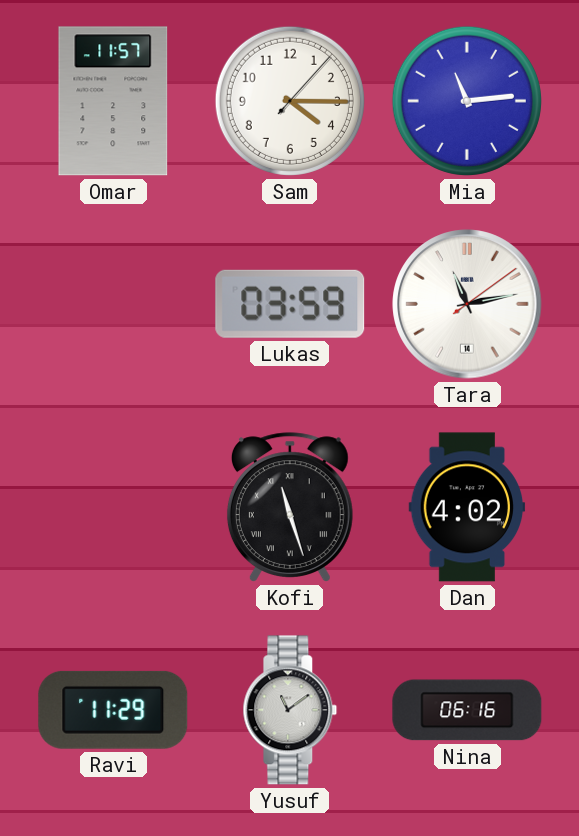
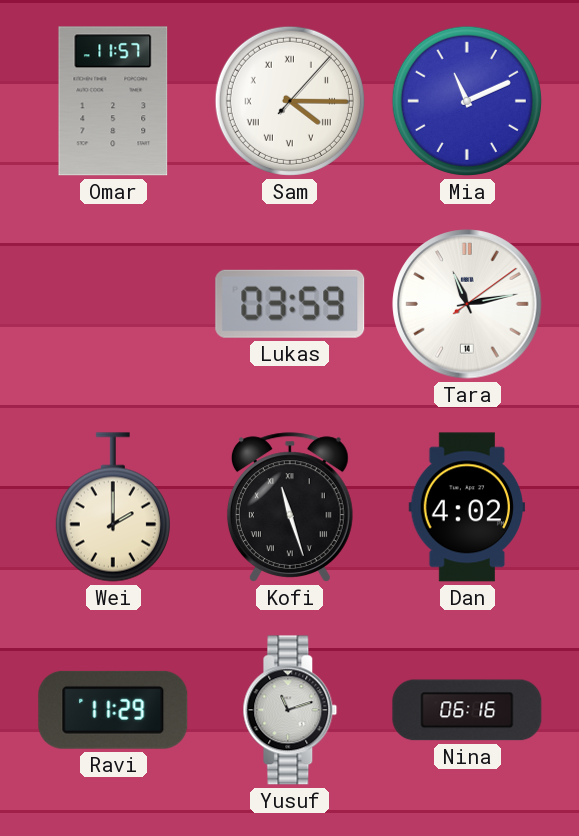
Sam numerals: Arabic -> Roman
Mia: 11:14 -> 11:11
Wei: none -> 2:00
Yusuf: 11:09 -> 11:12
